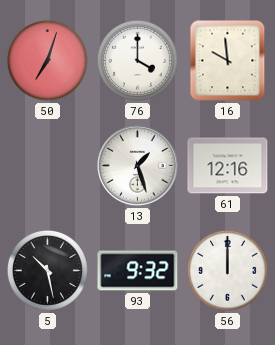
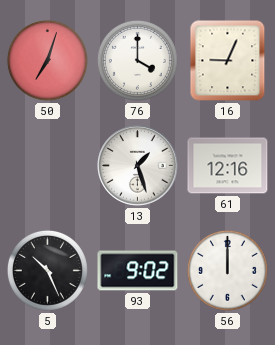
16: 9:59 -> 9:04
5: 10:28 -> 10:26
93: 9:32 -> 9:02
